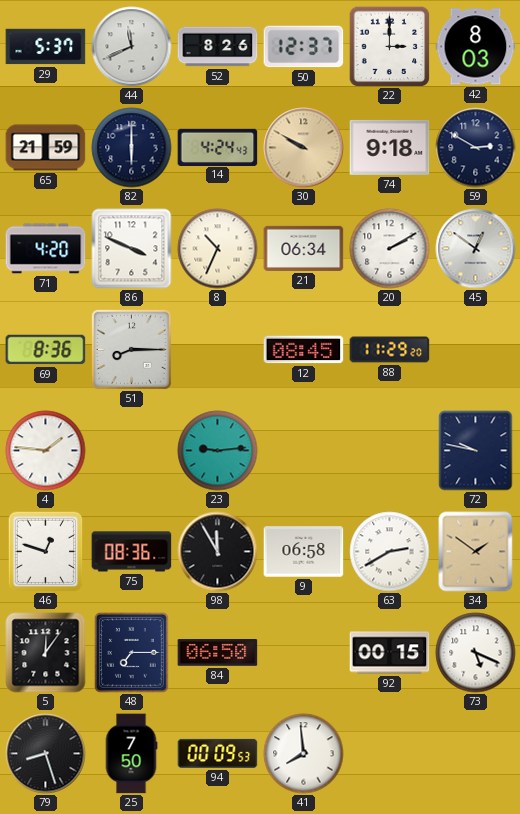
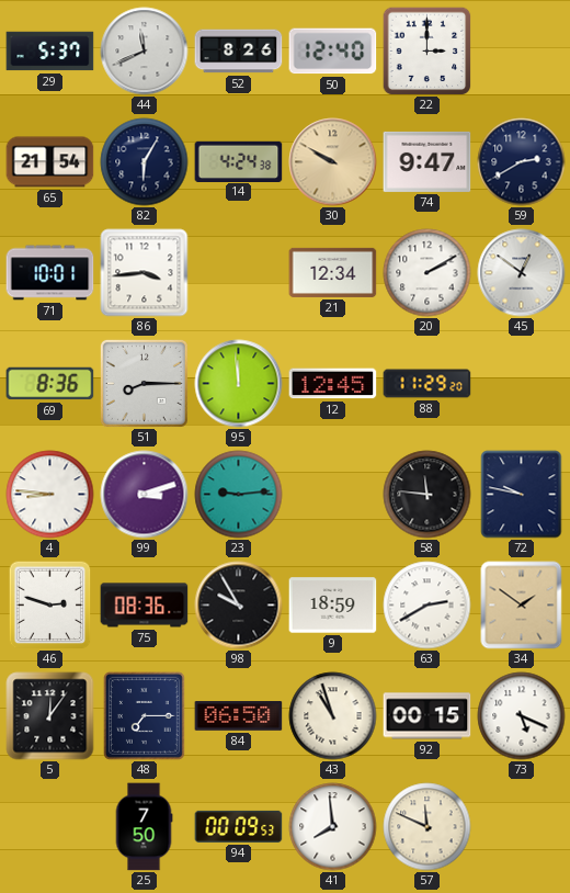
50: 12:37 -> 12:40
42: 8:03 -> none
65: 21:59 -> 21:54
82: 6:00 -> 6:05
14: 4:24:43 -> 4:24:38
74: 9:18 -> 9:47
59: 2:50 -> 2:40
71: 4:20 -> 10:01
86: 3:49 -> 3:44
8: 10:34 -> none
21: 06:34 -> 12:34
95: none -> 11:59
12: 08:45 -> 12:45
4: 1:46 -> 8:46
99: none -> 3:12
58: none -> 11:46
46: 12:48 -> 2:48
98: 11:55 -> 9:55
9: 06:58 -> 18:59
43: none -> 10:57
79: 8:27 -> none
57: none -> 11:49
